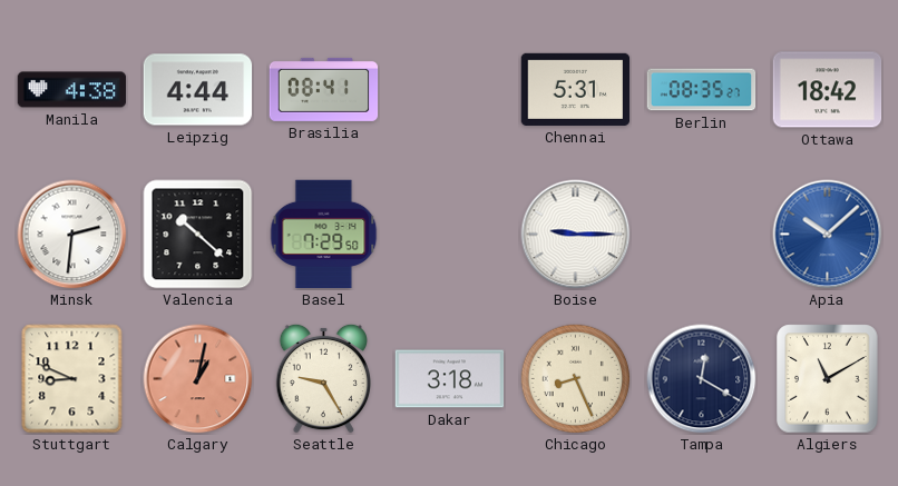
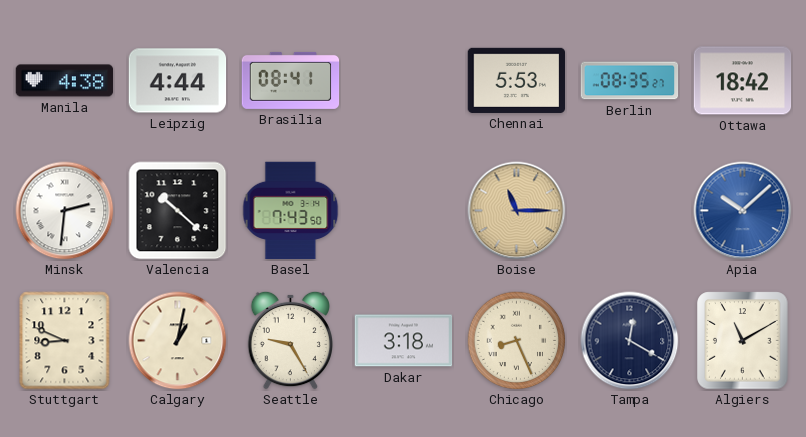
Chennai: 5:31 -> 5:53
Basel: 7:29 -> 7:43
Boise: 9:15 -> 11:15
Boise dial: white -> champagne
Calgary dial: salmon -> cream
